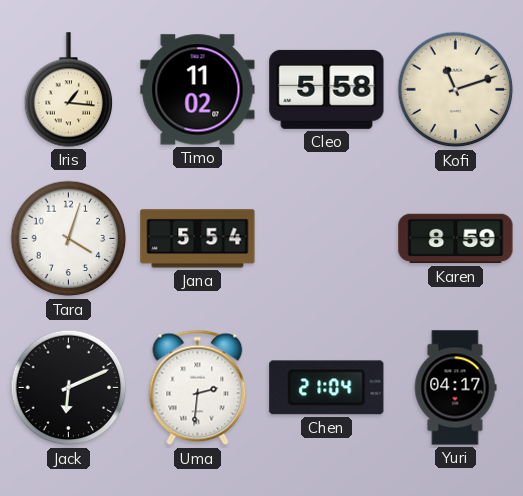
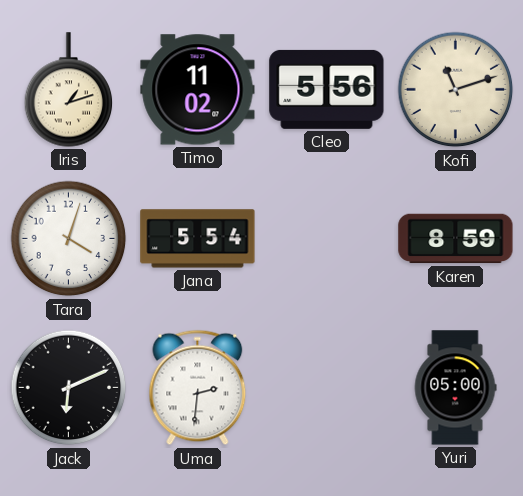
Iris: 1:16 -> 1:12
Cleo: 5:58 -> 5:56
Chen: 21:04 -> none
Yuri: 04:17 -> 05:00
